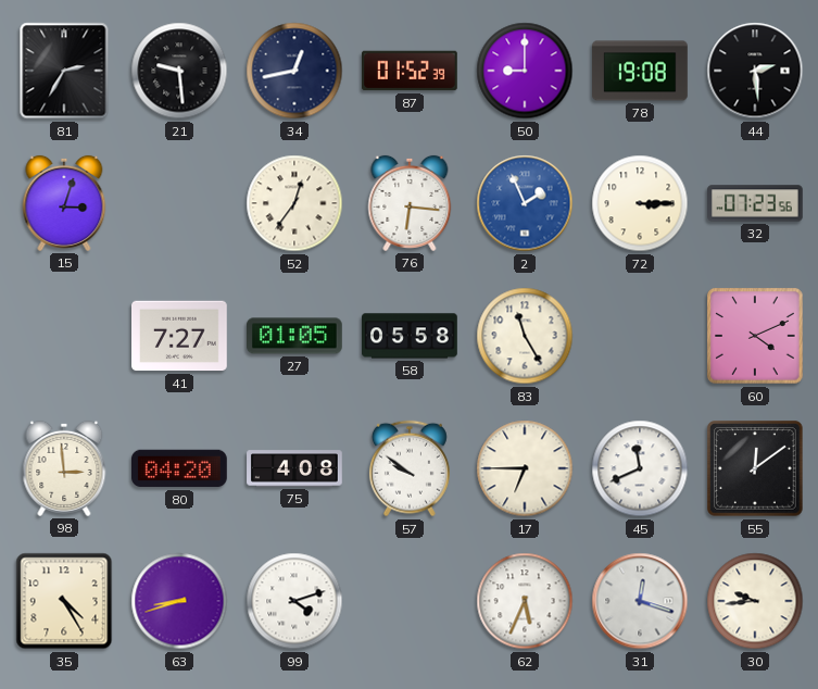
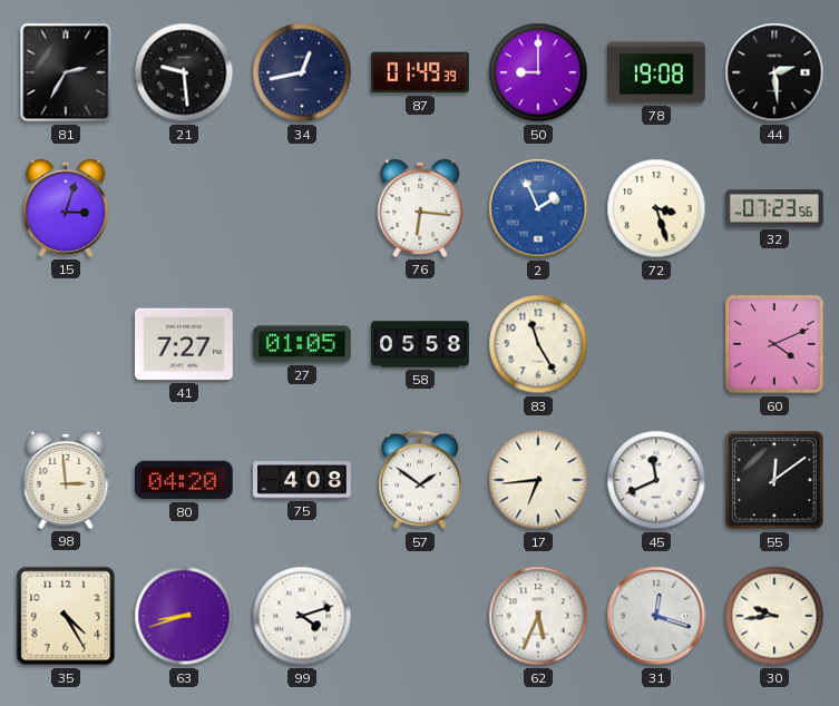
87: 01:52 -> 01:49
52: 12:36 -> none
72: 3:15 -> 3:27
57: 9:51 -> 1:51
17: 6:45 -> 6:44
